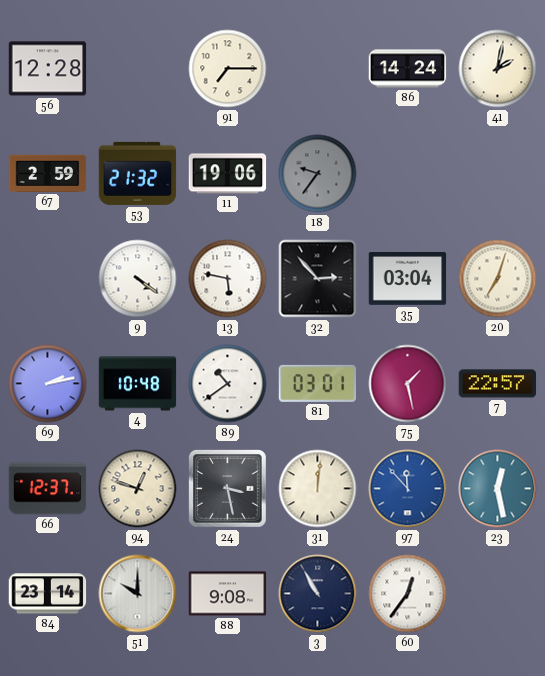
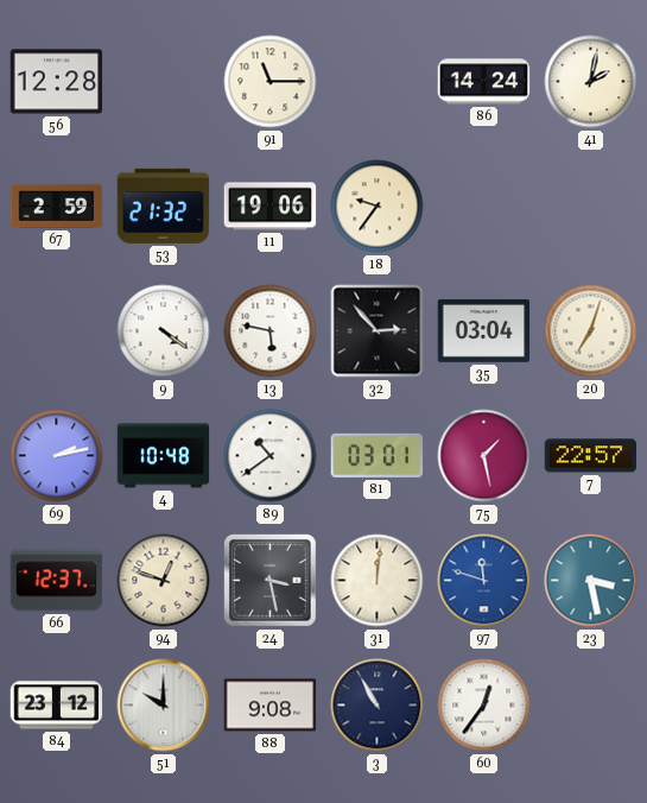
91: 7:15 -> 11:15
18 dial: grey -> cream
97: 11:53 -> 11:48
23: 12:28 -> 3:28
84: 23:14 -> 23:12
